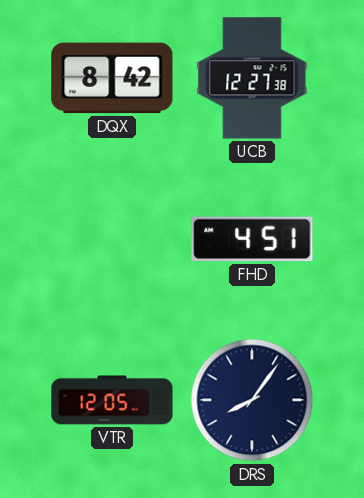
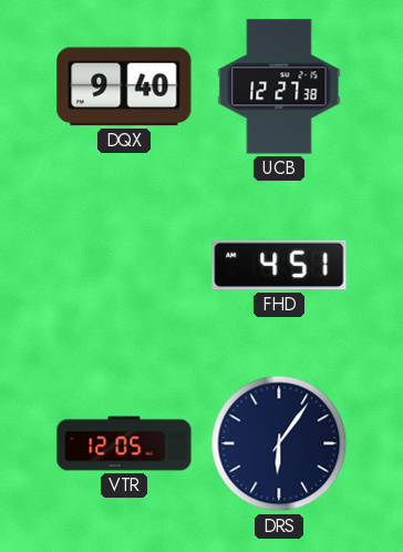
DQX: 8:42 -> 9:40
DRS: 8:06 -> 6:06
